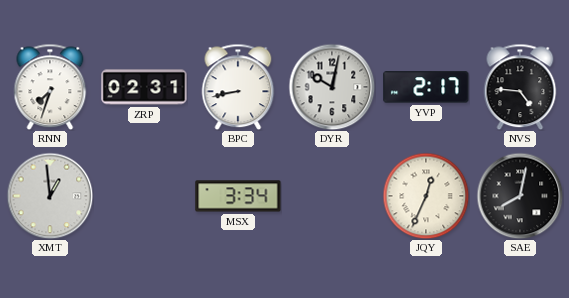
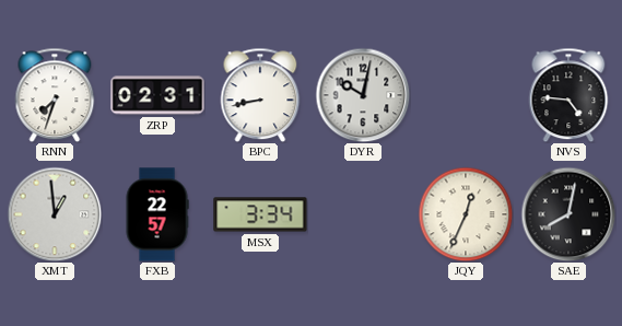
YVP: 2:17 -> none
FXB: none -> 22:57
